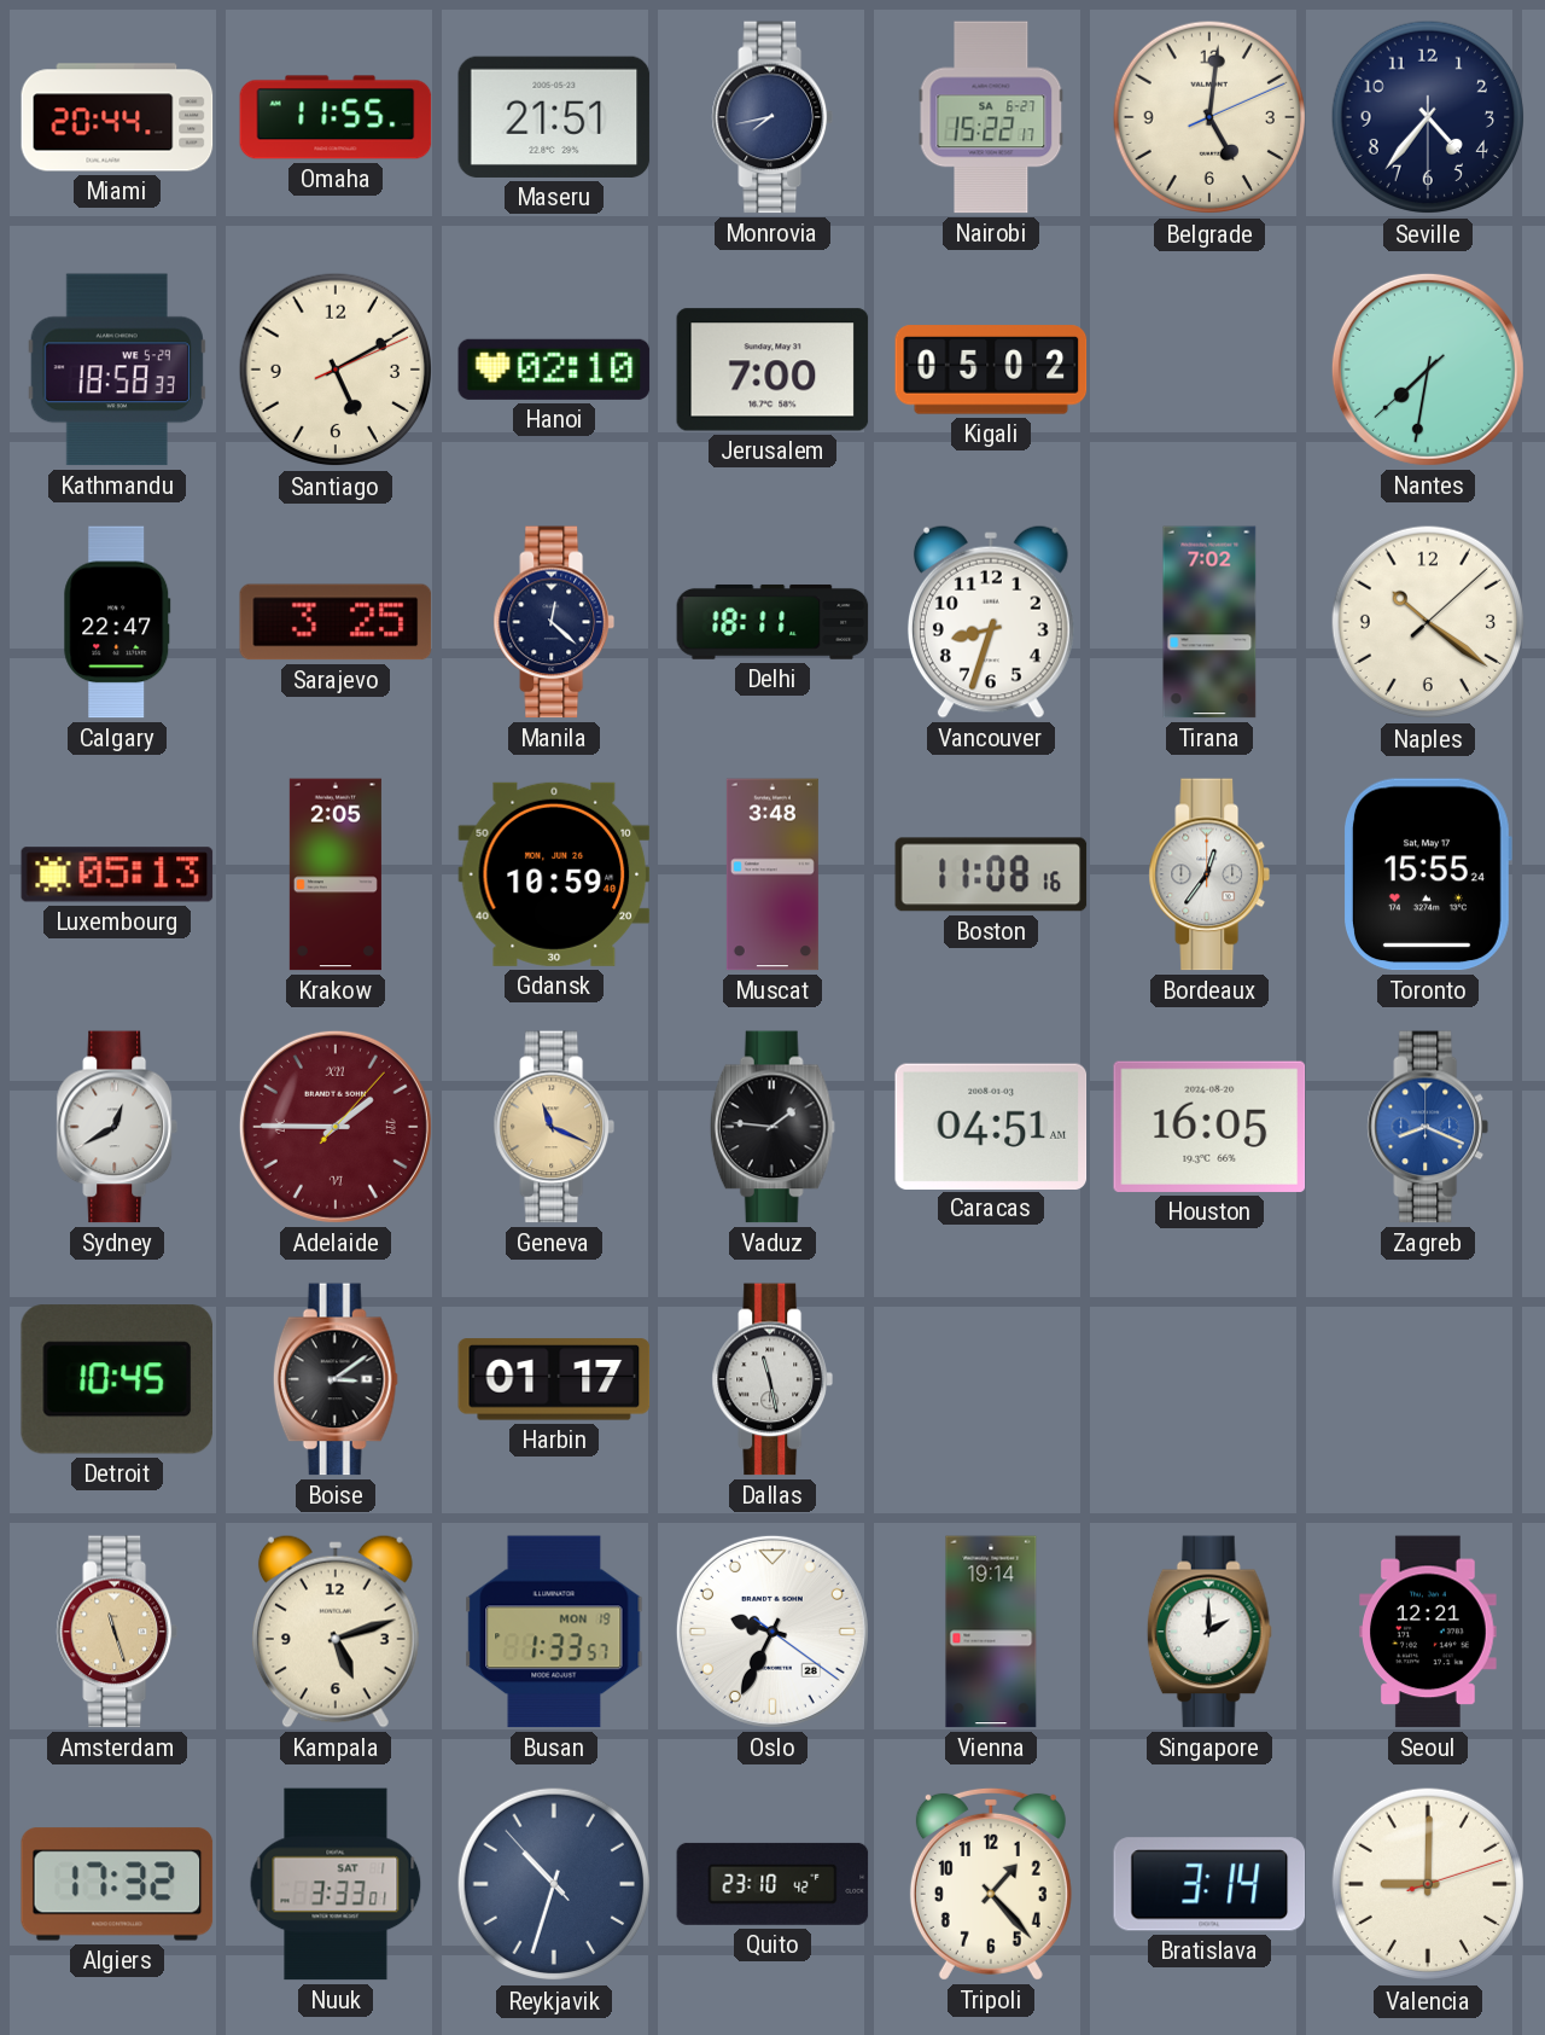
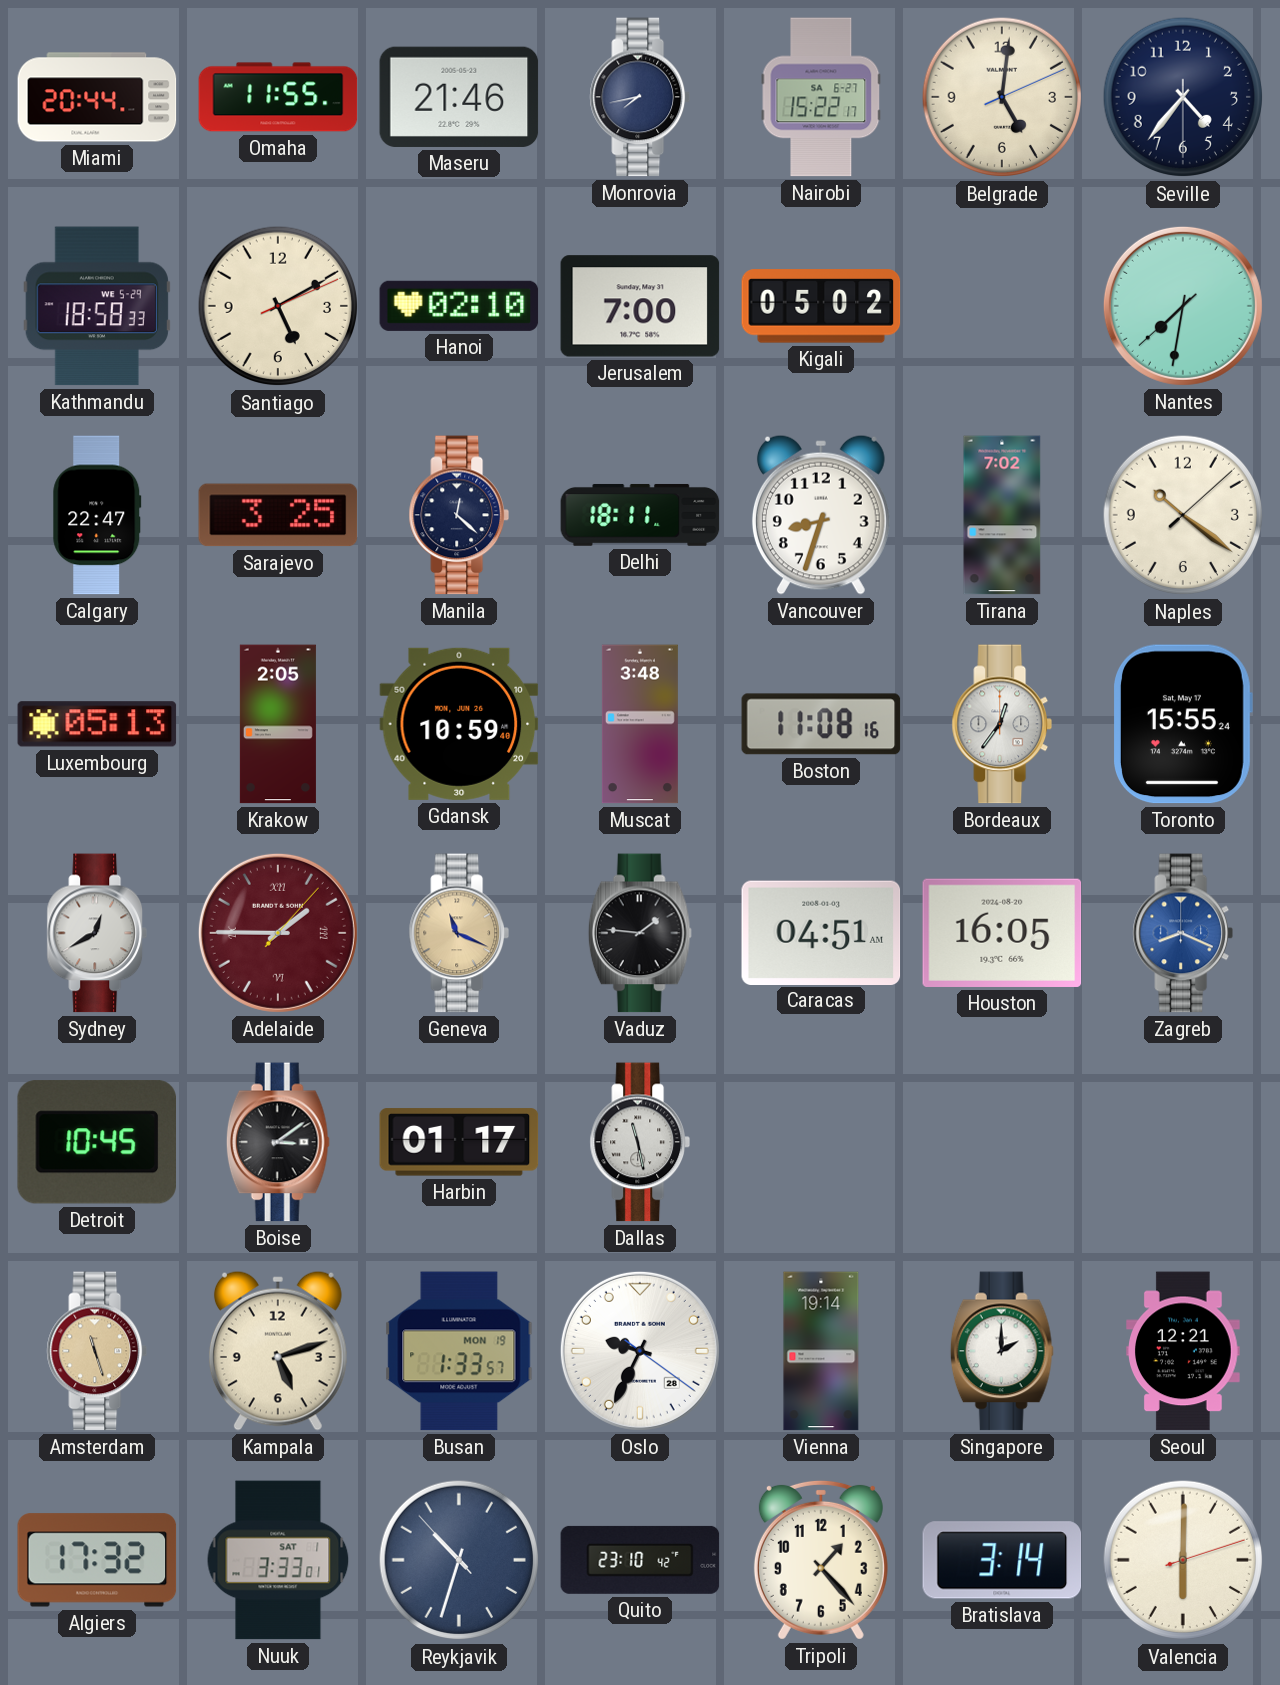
Maseru: 21:51 -> 21:46
Valencia: 9:00 -> 6:00
